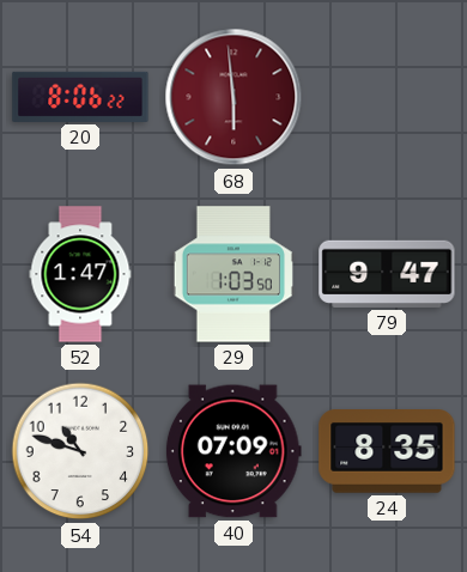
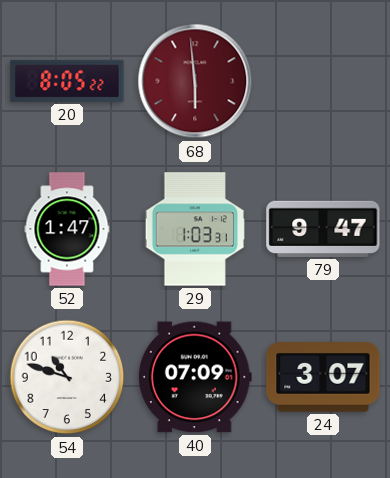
20: 8:06 -> 8:05
29: 1:03:50 -> 1:03:31
24: 8:35 -> 3:07
